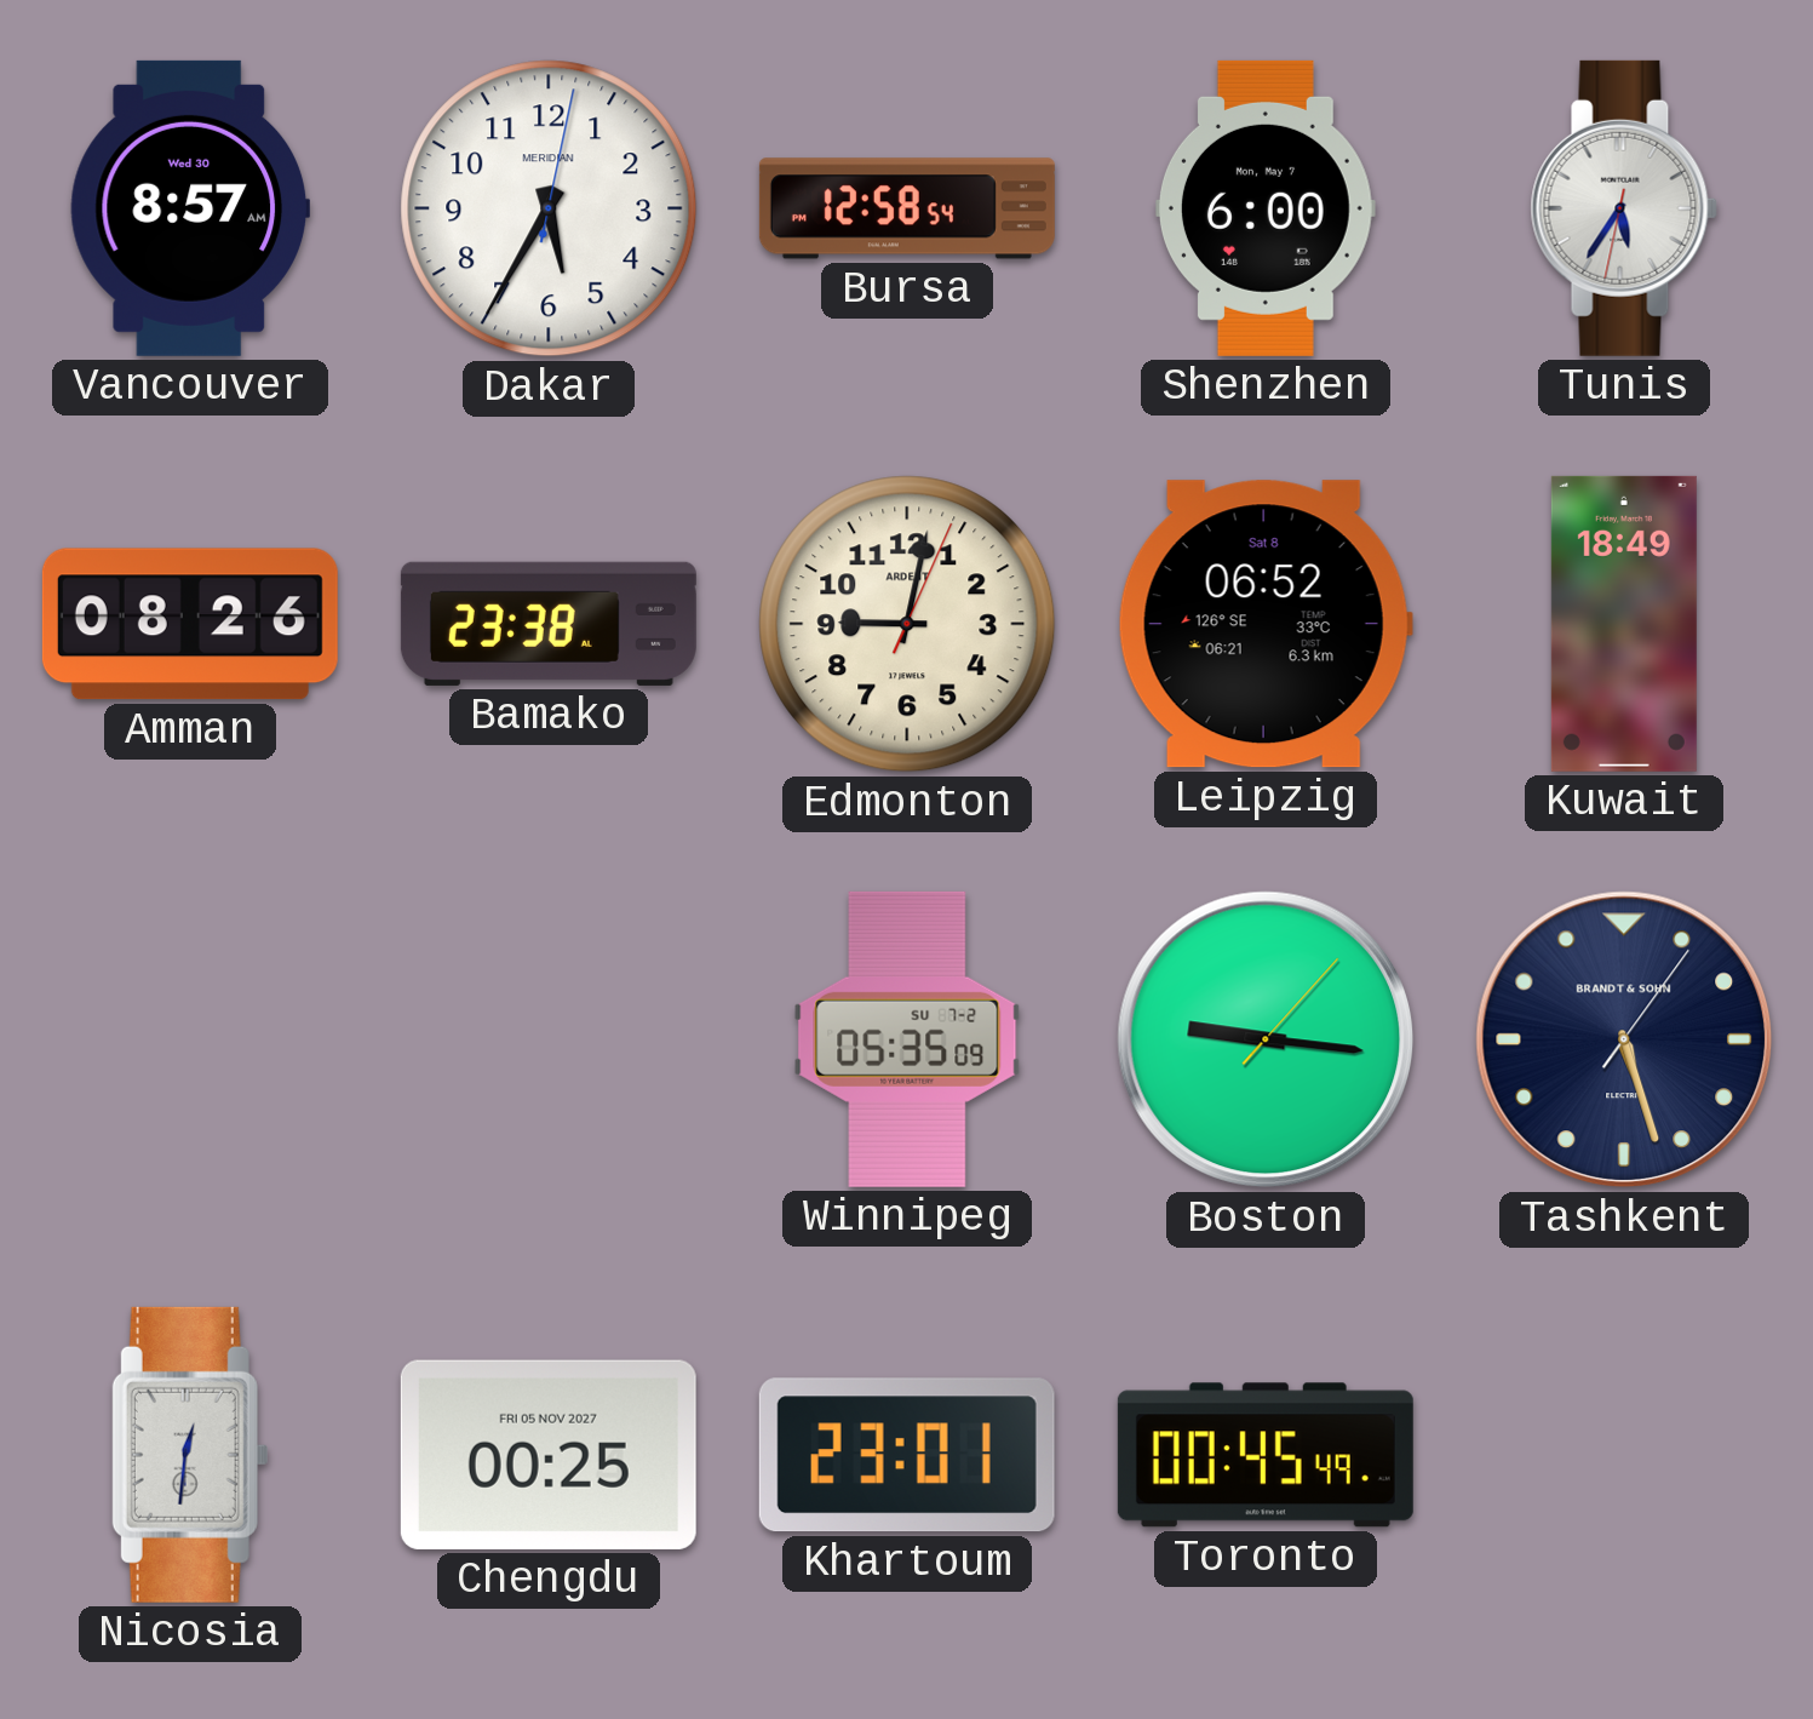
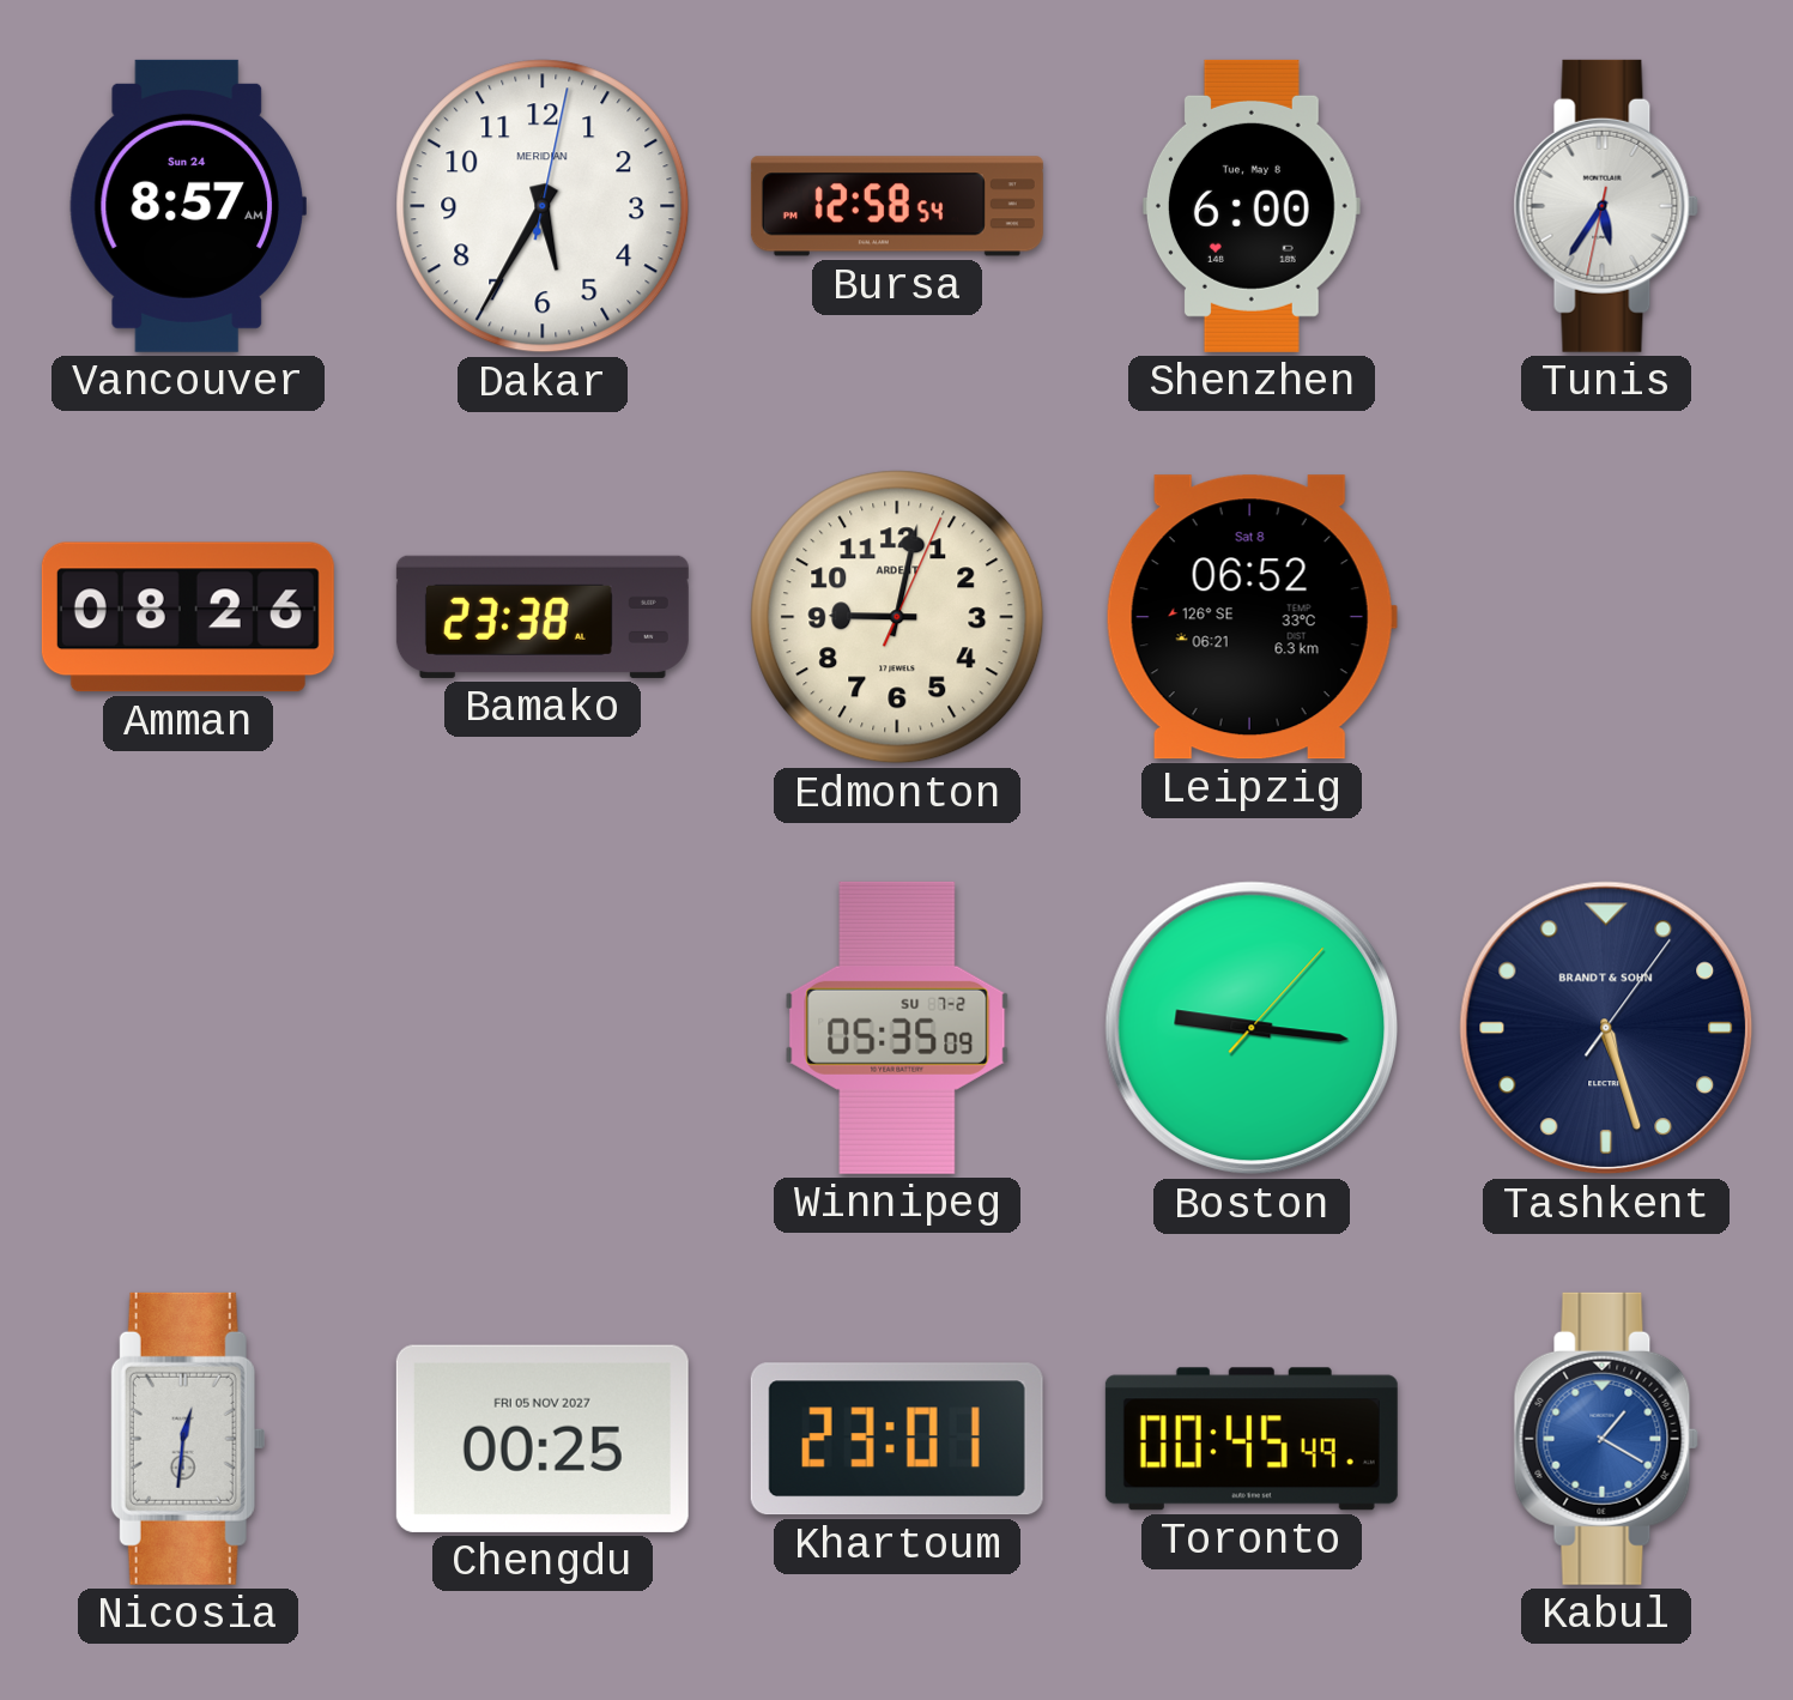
Vancouver date: Wed 30 -> Sun 24
Shenzhen date: Mon, May 7 -> Tue, May 8
Kuwait: 18:49 -> none
Kabul: none -> 1:20
